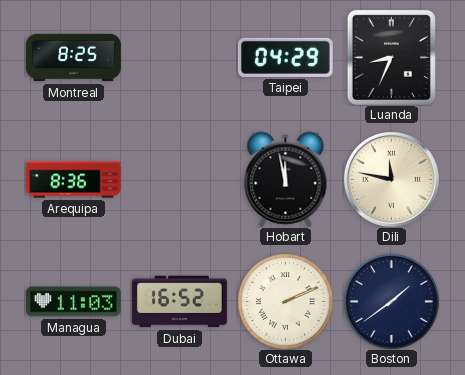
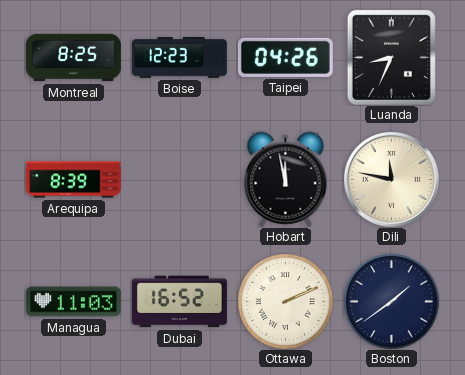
Boise: none -> 12:23
Taipei: 04:29 -> 04:26
Arequipa: 8:36 -> 8:39
